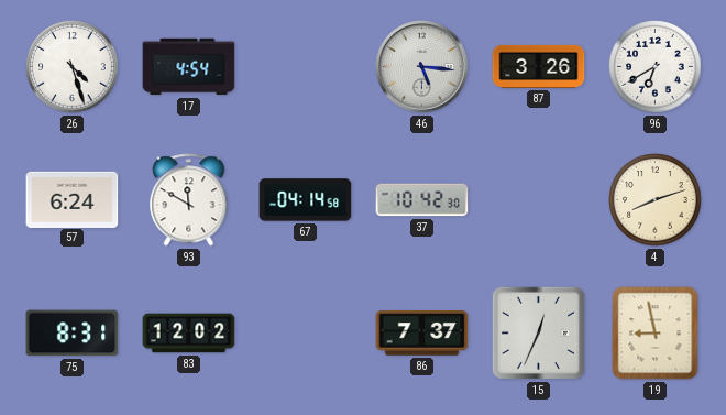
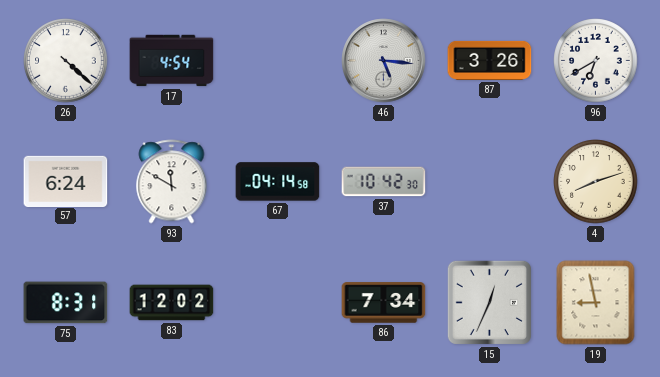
26: 4:27 -> 4:22
86: 7:37 -> 7:34
